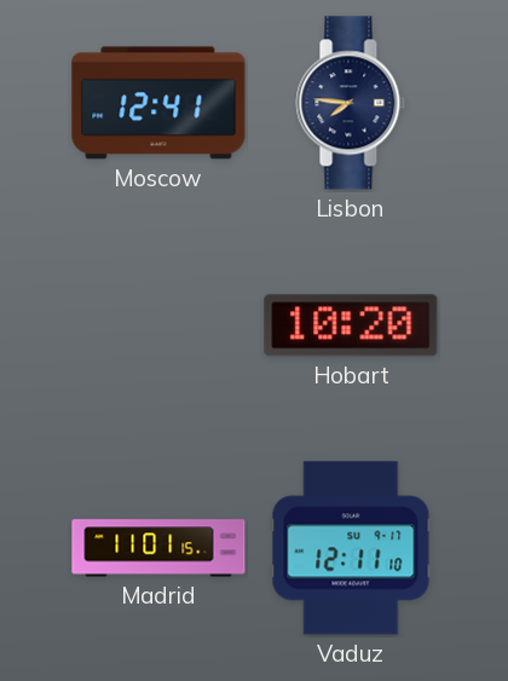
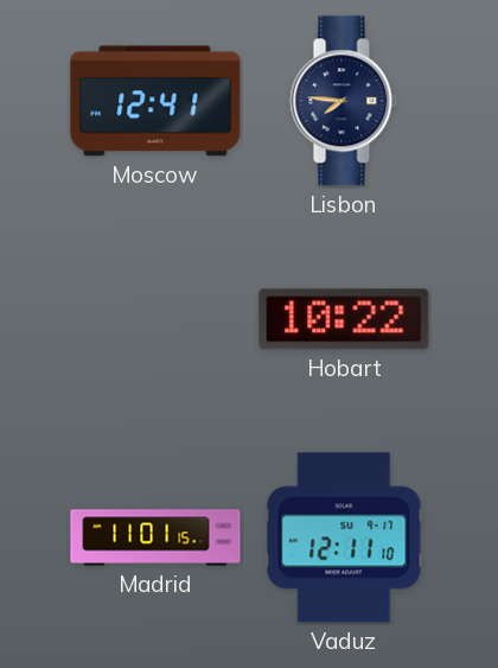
Hobart: 10:20 -> 10:22
